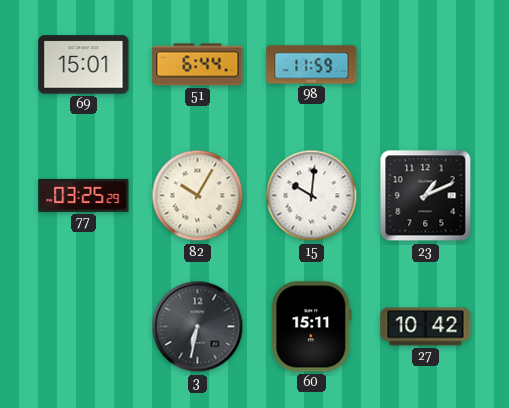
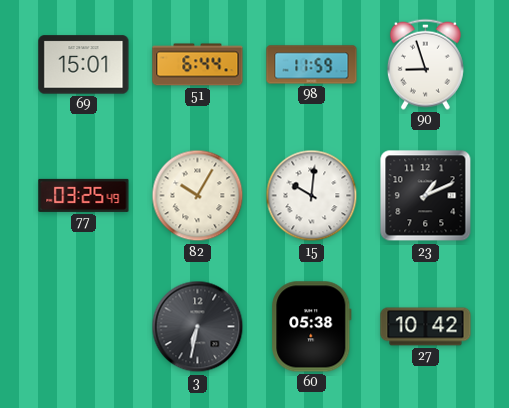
90: none -> 8:57
77: 03:25:29 -> 03:25:49
60: 15:11 -> 05:38
